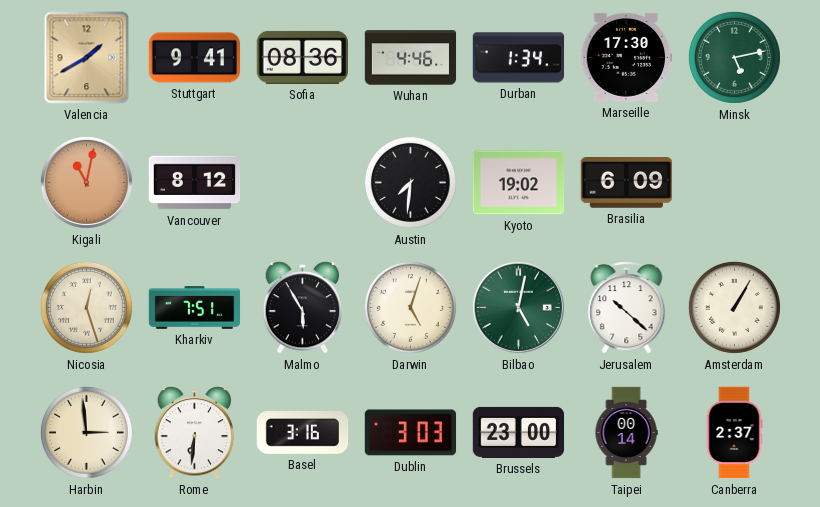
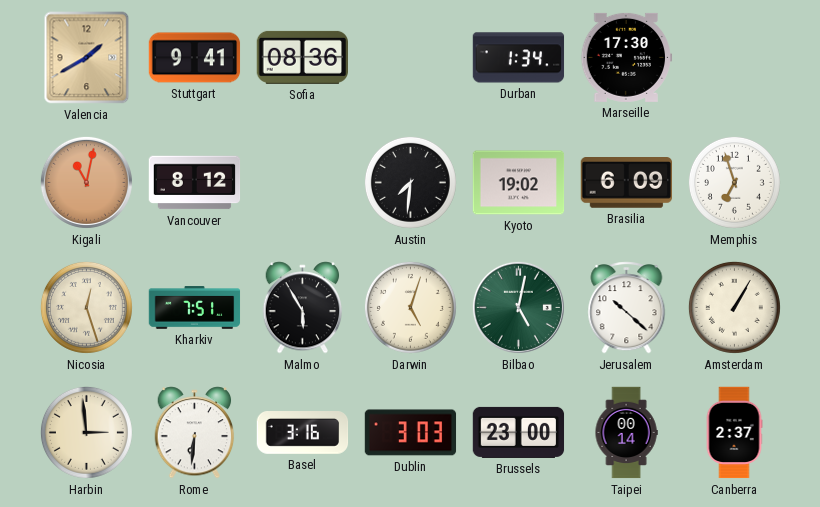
Wuhan: 4:46 -> none
Minsk: 5:13 -> none
Memphis: none -> 6:57
